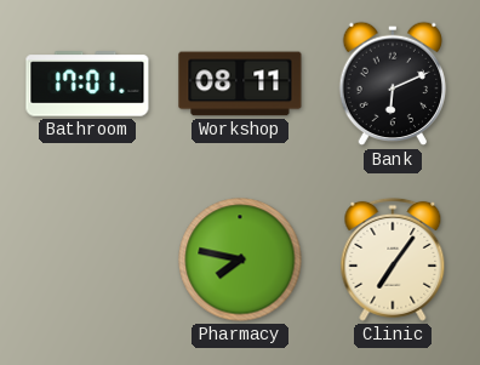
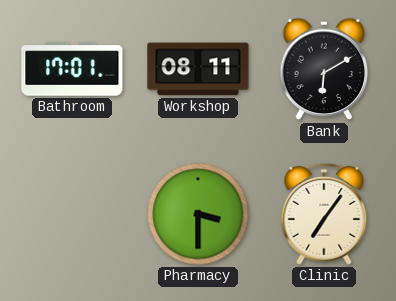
Bank: 6:11 -> 6:10
Pharmacy: 7:47 -> 3:30
